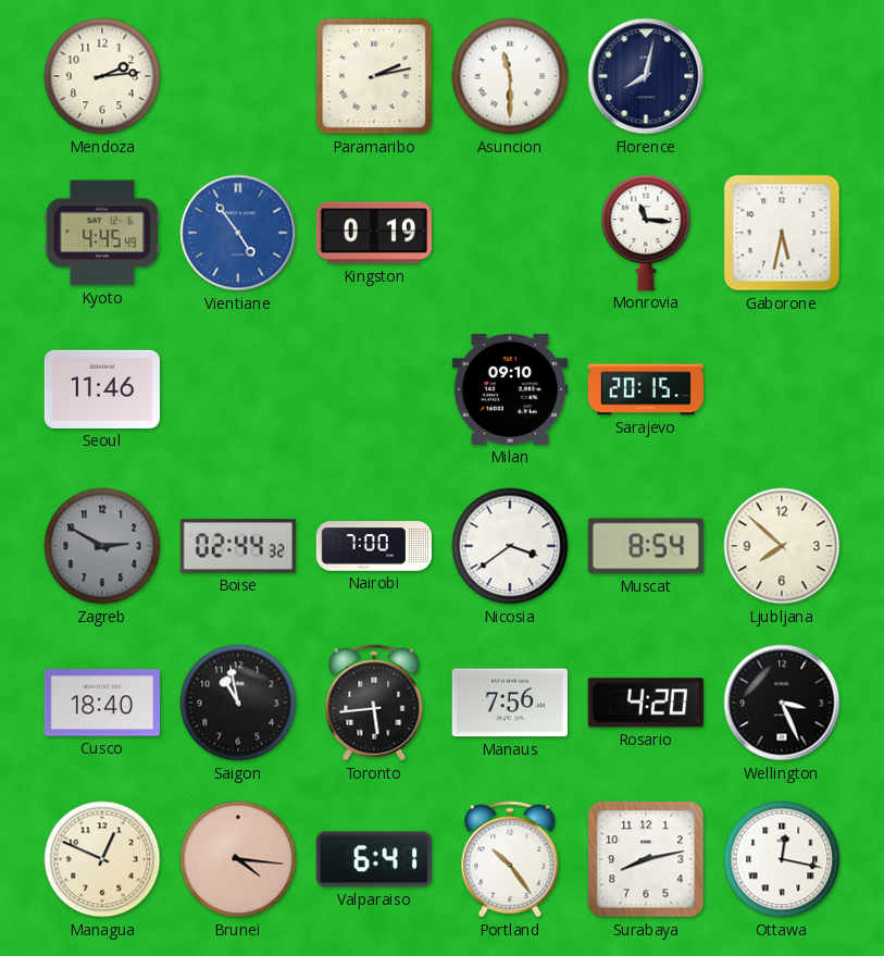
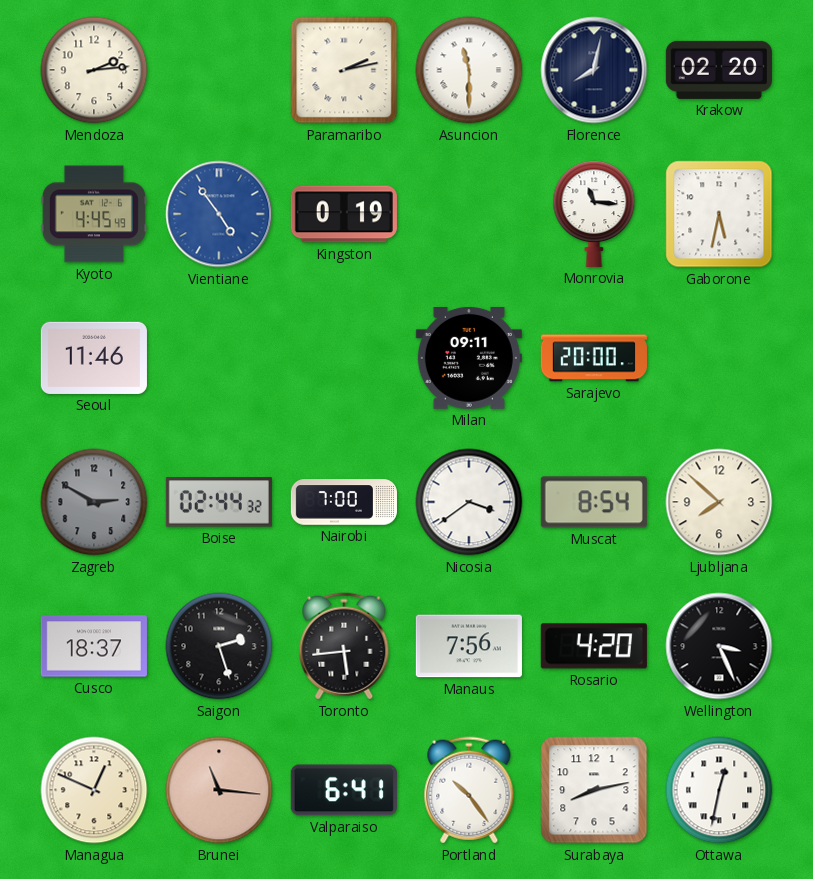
Krakow: none -> 02:20
Milan: 09:10 -> 09:11
Sarajevo: 20:15 -> 20:00
Cusco: 18:40 -> 18:37
Saigon: 10:58 -> 2:27
Brunei: 4:16 -> 11:16
Ottawa: 12:17 -> 12:32
